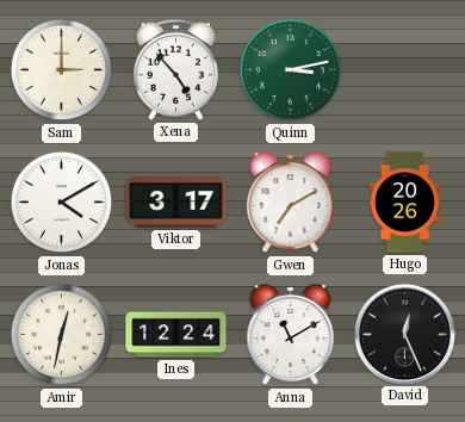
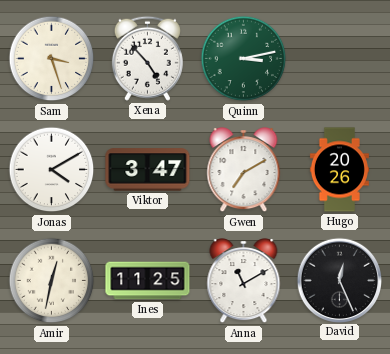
Sam: 3:00 -> 3:27
Viktor: 3:17 -> 3:47
Ines: 12:24 -> 11:25
